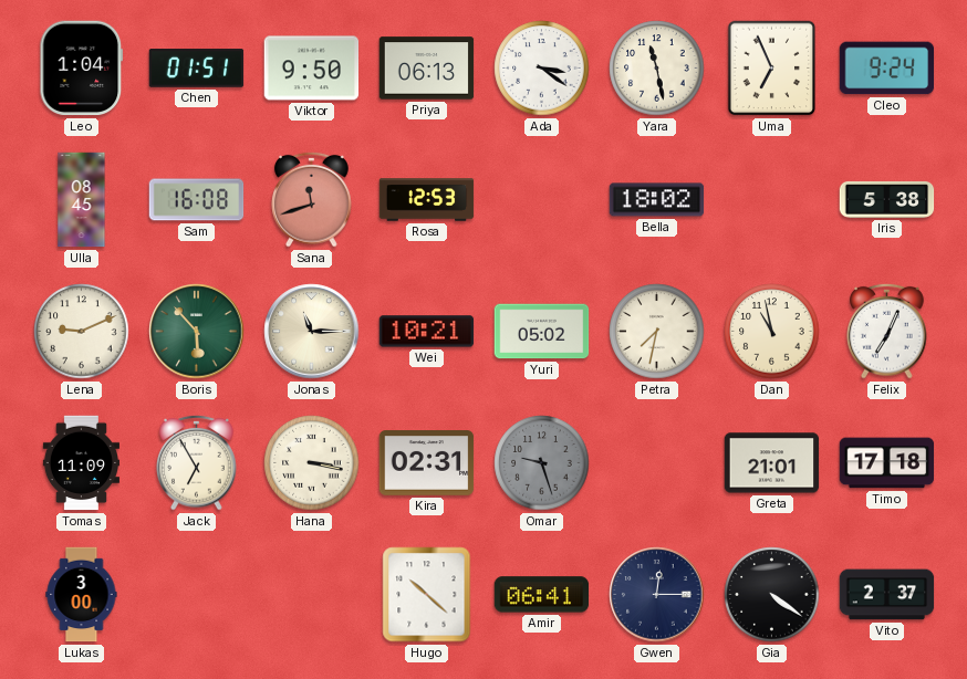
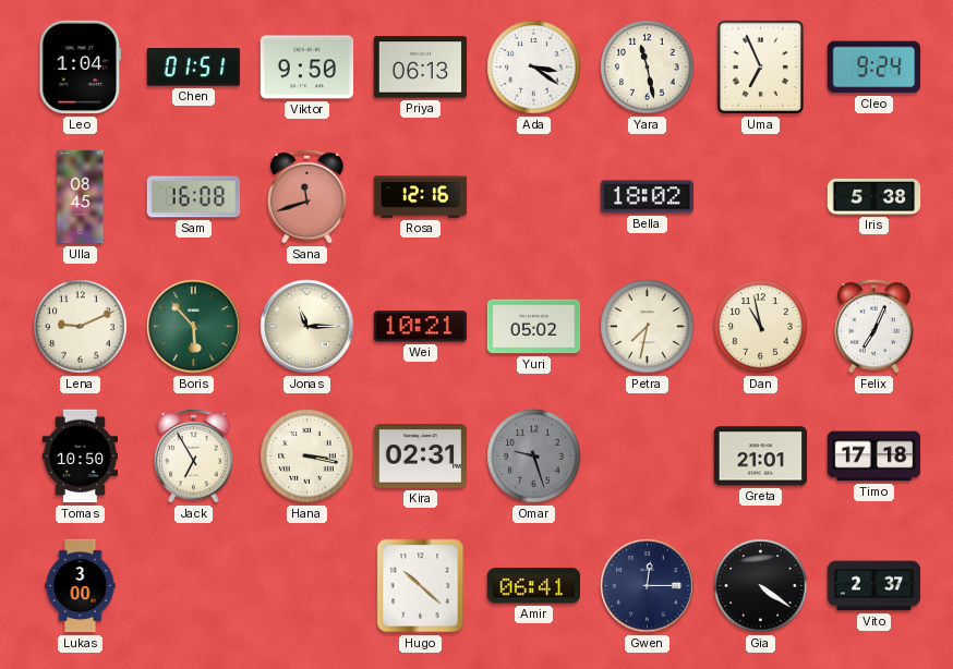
Rosa: 12:53 -> 12:16
Tomas: 11:09 -> 10:50
